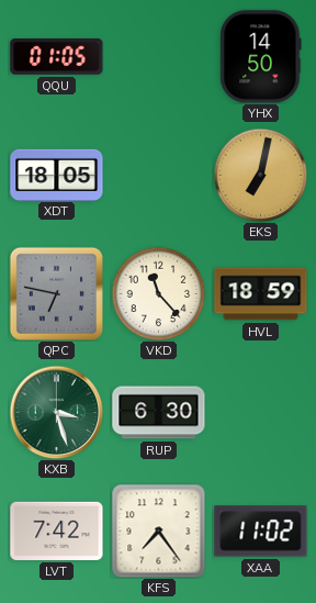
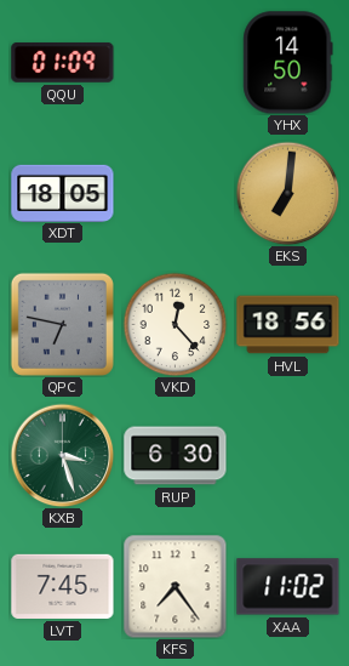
QQU: 01:05 -> 01:09
EKS: 7:02 -> 7:01
VKD: 11:23 -> 12:23
HVL: 18:59 -> 18:56
LVT: 7:42 -> 7:45
